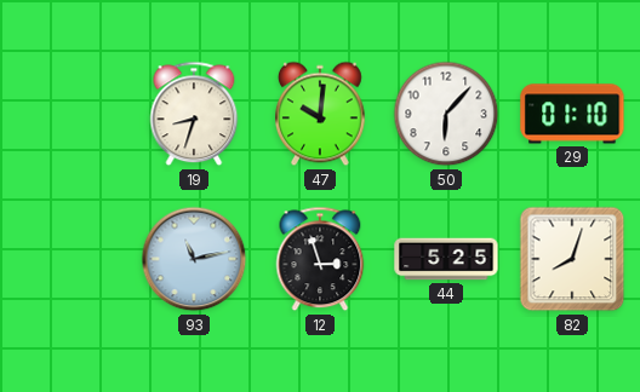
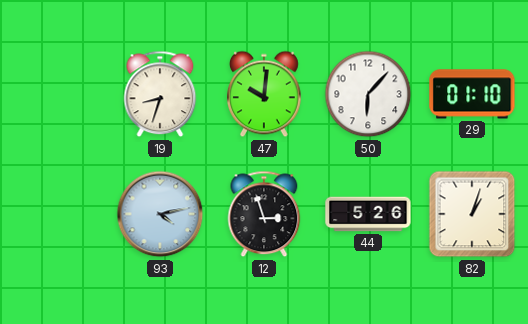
93: 11:13 -> 4:13
44: 5:25 -> 5:26
82: 8:03 -> 1:03
